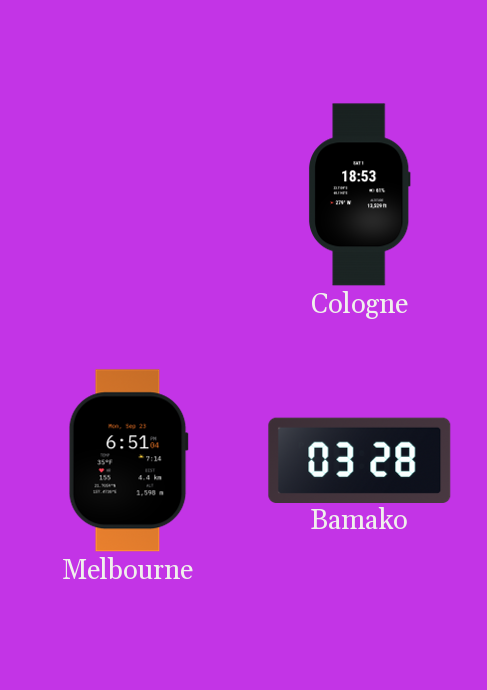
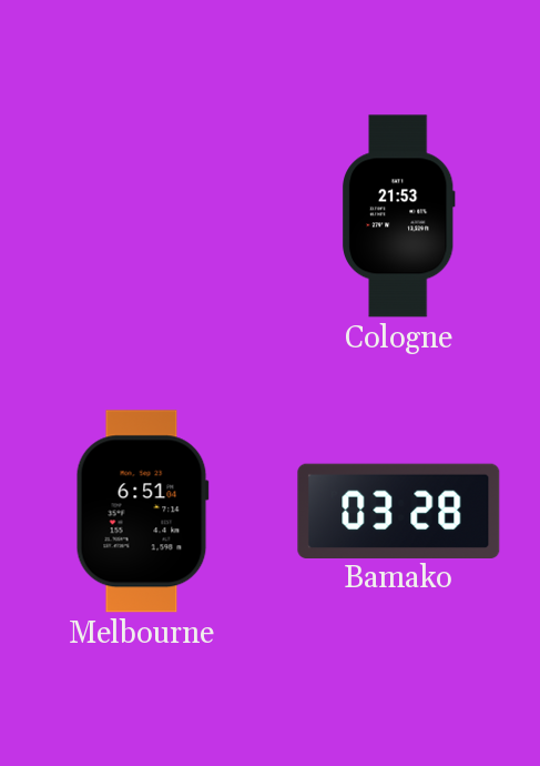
Cologne: 18:53 -> 21:53
